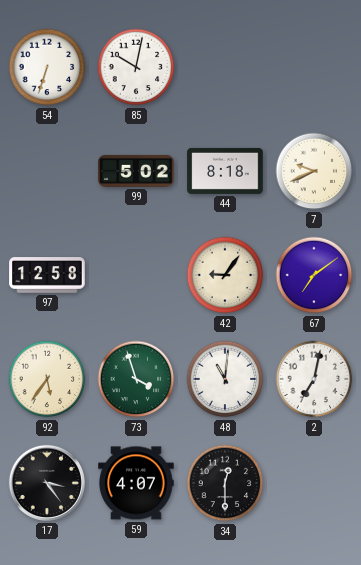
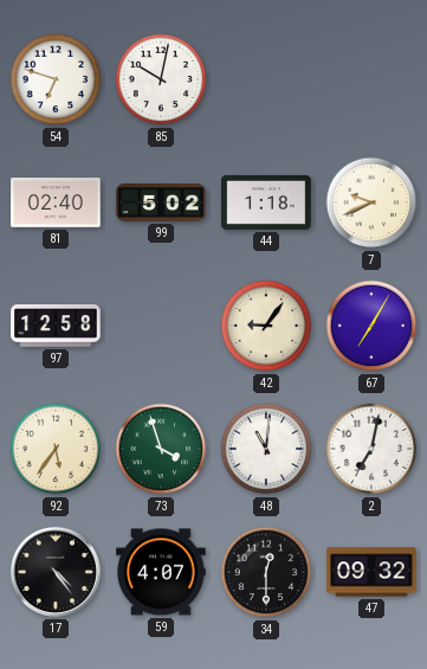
54: 6:33 -> 6:48
81: none -> 02:40
44: 8:18 -> 1:18
67: 7:09 -> 7:05
17: 3:24 -> 4:24
47: none -> 09:32
